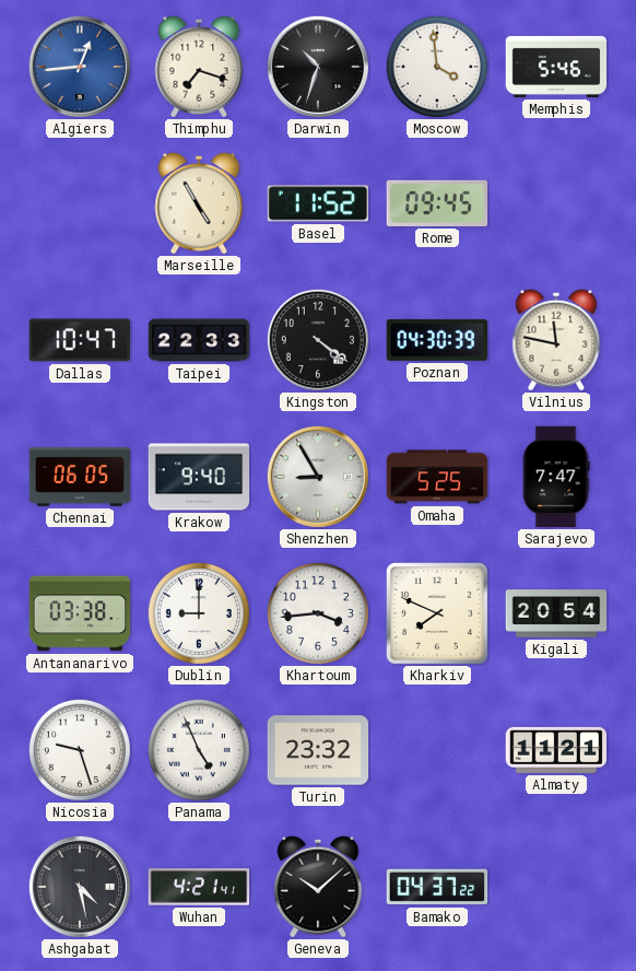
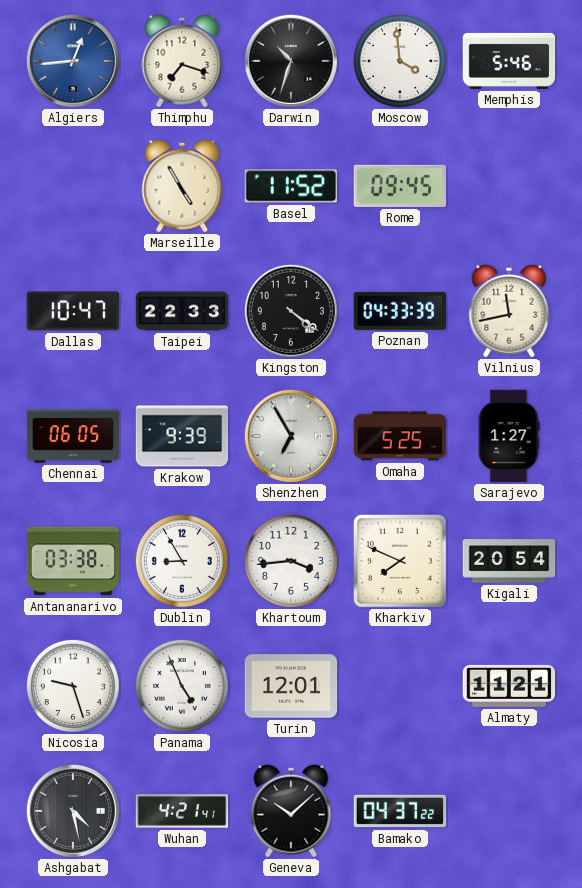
Poznan: 04:30 -> 04:33
Vilnius: 11:47 -> 11:43
Krakow: 9:40 -> 9:39
Shenzhen: 8:55 -> 6:55
Sarajevo: 7:47 -> 1:27
Dublin: 9:00 -> 8:55
Turin: 23:32 -> 12:01
